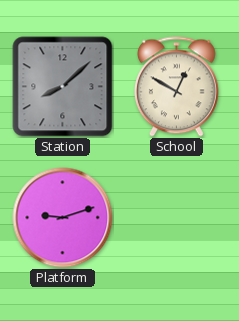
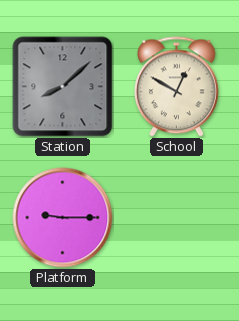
Platform: 9:12 -> 9:15
